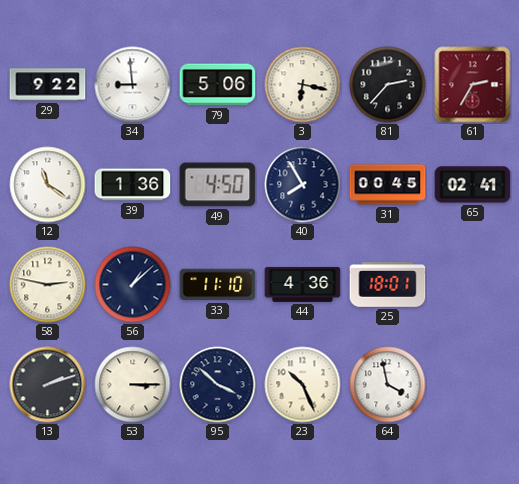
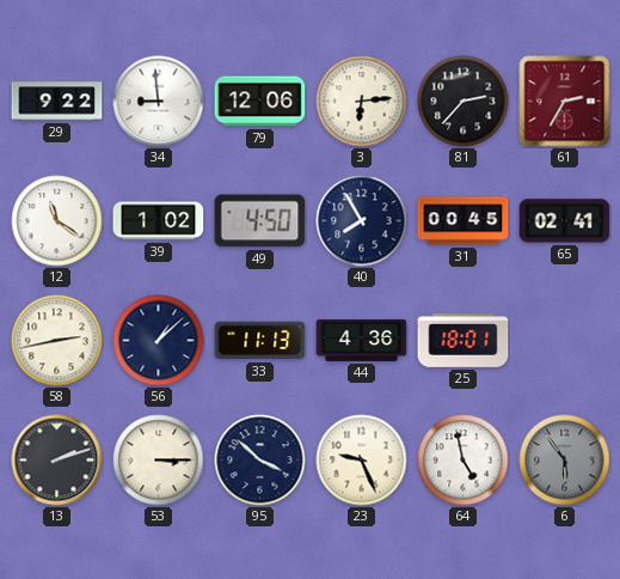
79: 5:06 -> 12:06
3: 6:17 -> 6:14
39: 1:36 -> 1:02
58: 2:47 -> 2:43
33: 11:10 -> 11:13
23: 10:26 -> 9:26
64: 3:58 -> 4:58
6: none -> 5:54
